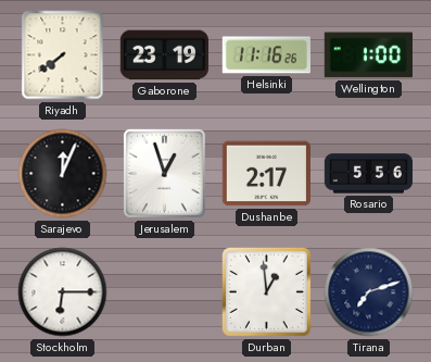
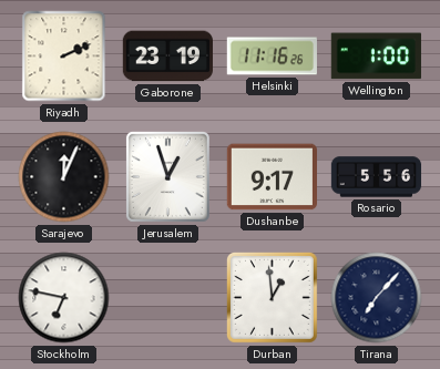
Riyadh: 7:39 -> 2:11
Dushanbe: 2:17 -> 9:17
Stockholm: 6:15 -> 6:47
Tirana: 7:12 -> 7:07
